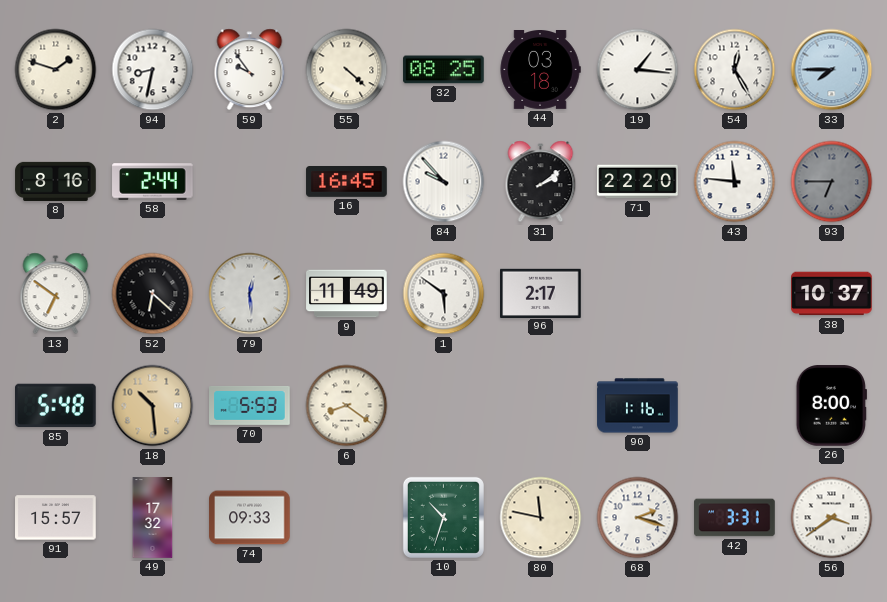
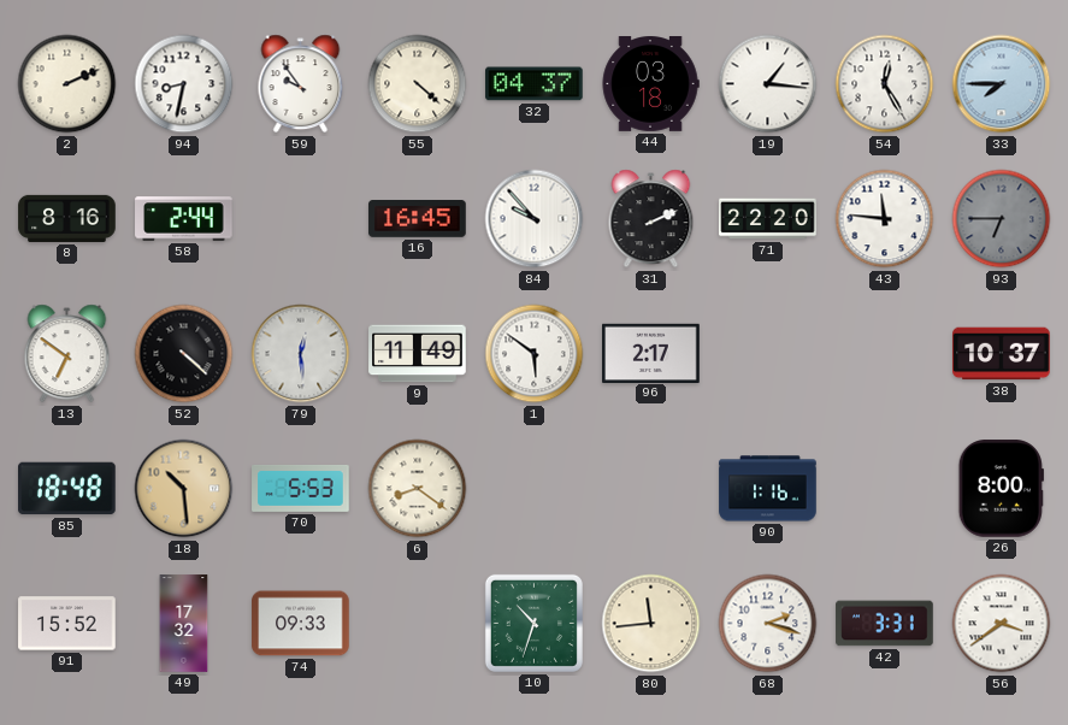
2: 1:48 -> 2:11
32: 08:25 -> 04:37
31: 2:09 -> 2:11
52: 6:22 -> 4:22
85: 5:48 -> 18:48
91: 15:57 -> 15:52
80: 11:47 -> 11:44
